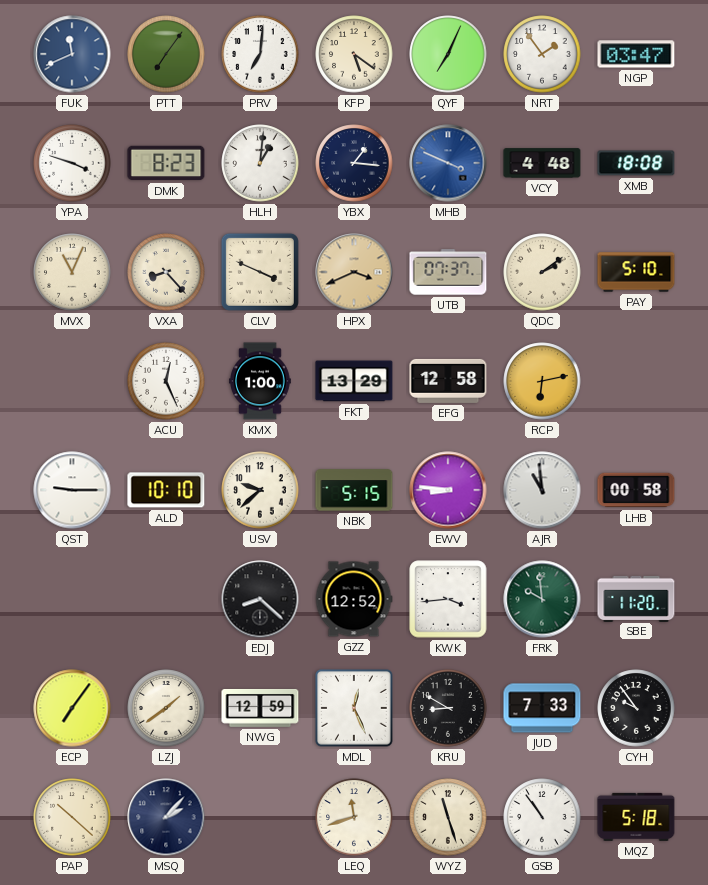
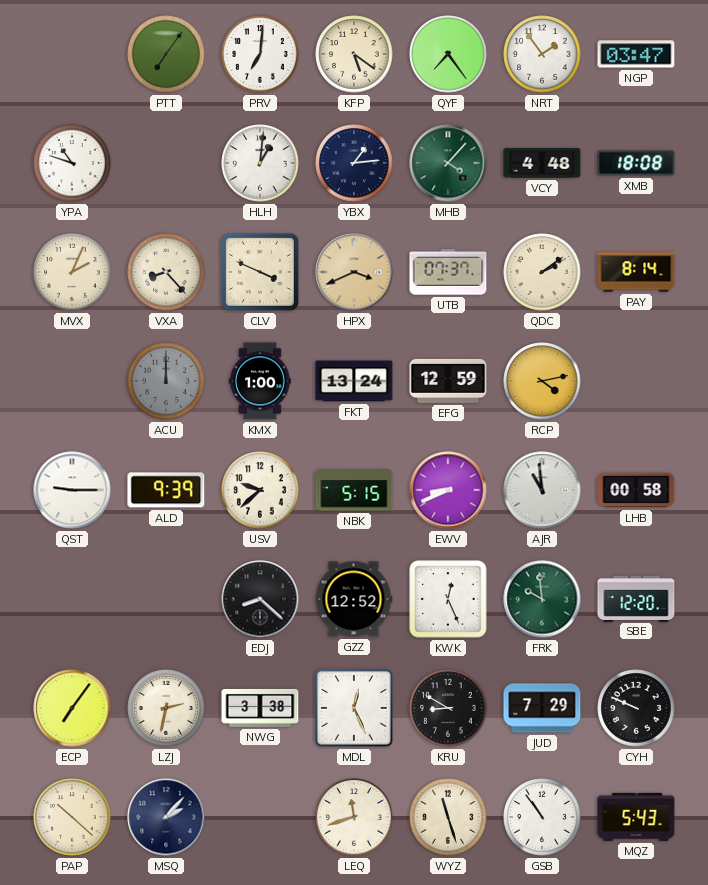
FUK: 11:41 -> none
QYF: 7:04 -> 7:24
YPA: 3:48 -> 10:48
DMK: 8:23 -> none
YBX: 1:16 -> 1:14
MHB: 3:49 -> 4:07
MHB dial: blue -> green
MVX: 11:04 -> 2:04
PAY: 5:10 -> 8:14
ACU: 12:26 -> 12:00
ACU dial: white -> grey
FKT: 13:29 -> 13:24
EFG: 12:58 -> 12:59
RCP: 6:13 -> 4:13
ALD: 10:10 -> 9:39
EWV: 8:46 -> 8:41
KWK: 3:44 -> 12:26
SBE: 11:20 -> 12:20
LZJ: 1:39 -> 2:32
NWG: 12:59 -> 3:38
JUD: 7:33 -> 7:29
CYH: 9:54 -> 9:49
MQZ: 5:18 -> 5:43
